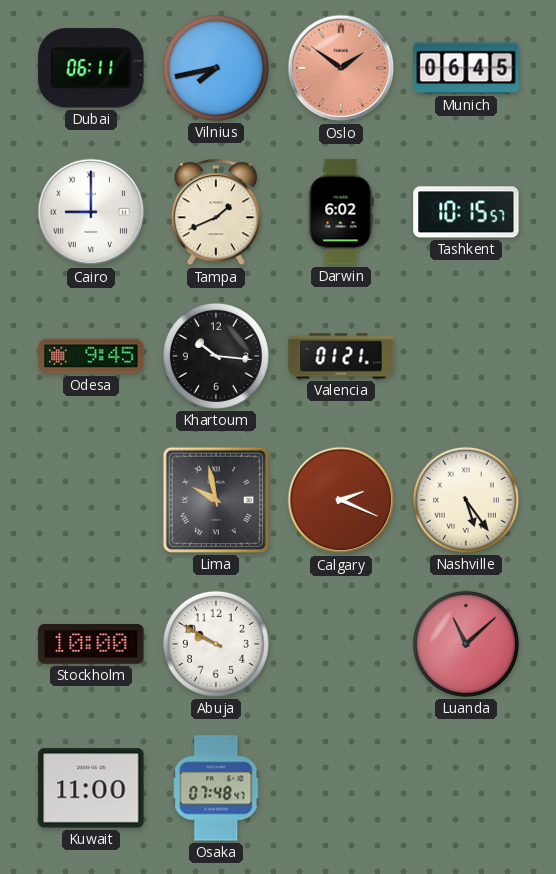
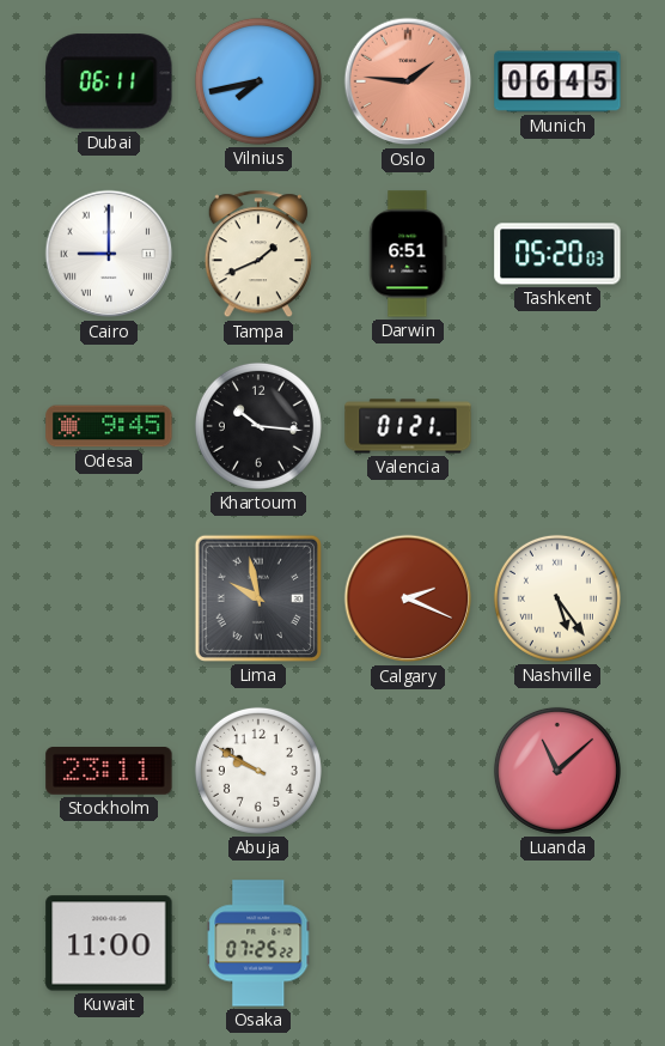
Oslo: 1:51 -> 1:46
Darwin: 6:02 -> 6:51
Tashkent: 10:15 -> 05:20
Stockholm: 10:00 -> 23:11
Osaka: 07:48 -> 07:25
